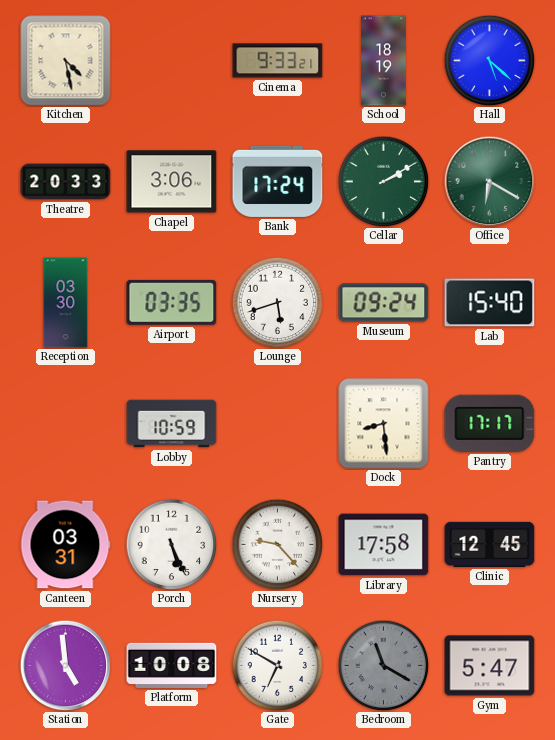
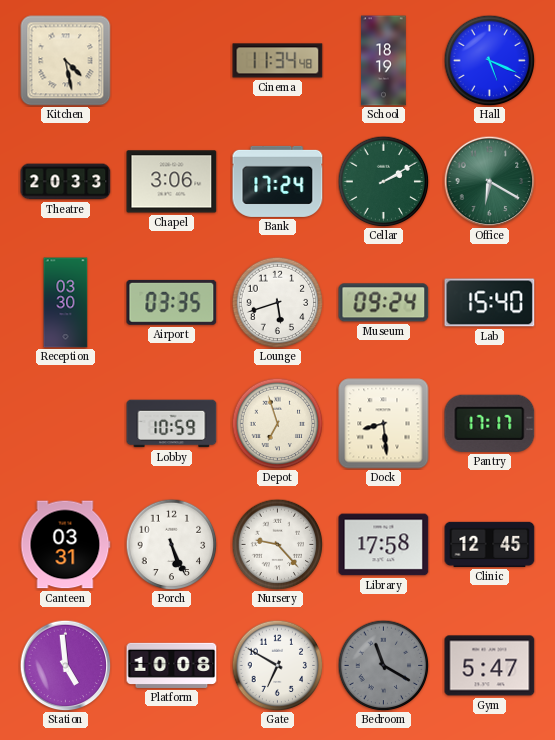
Cinema: 9:33 -> 11:34
Hall: 5:22 -> 5:19
Depot: none -> 6:57
